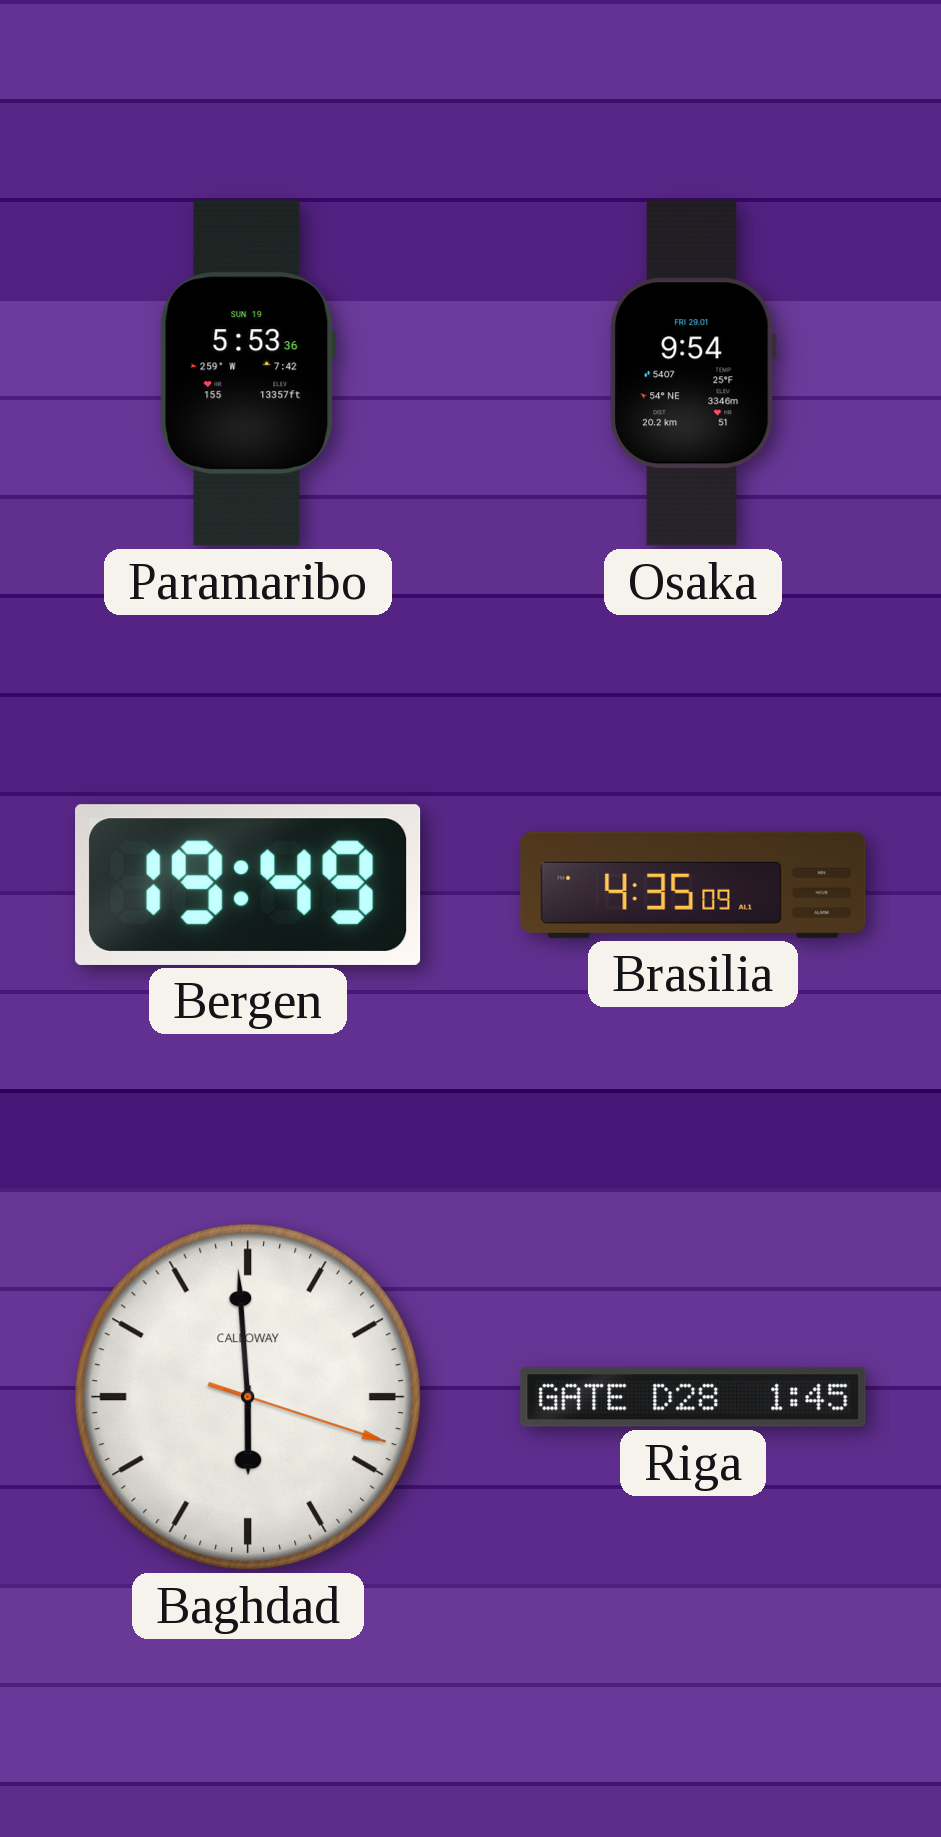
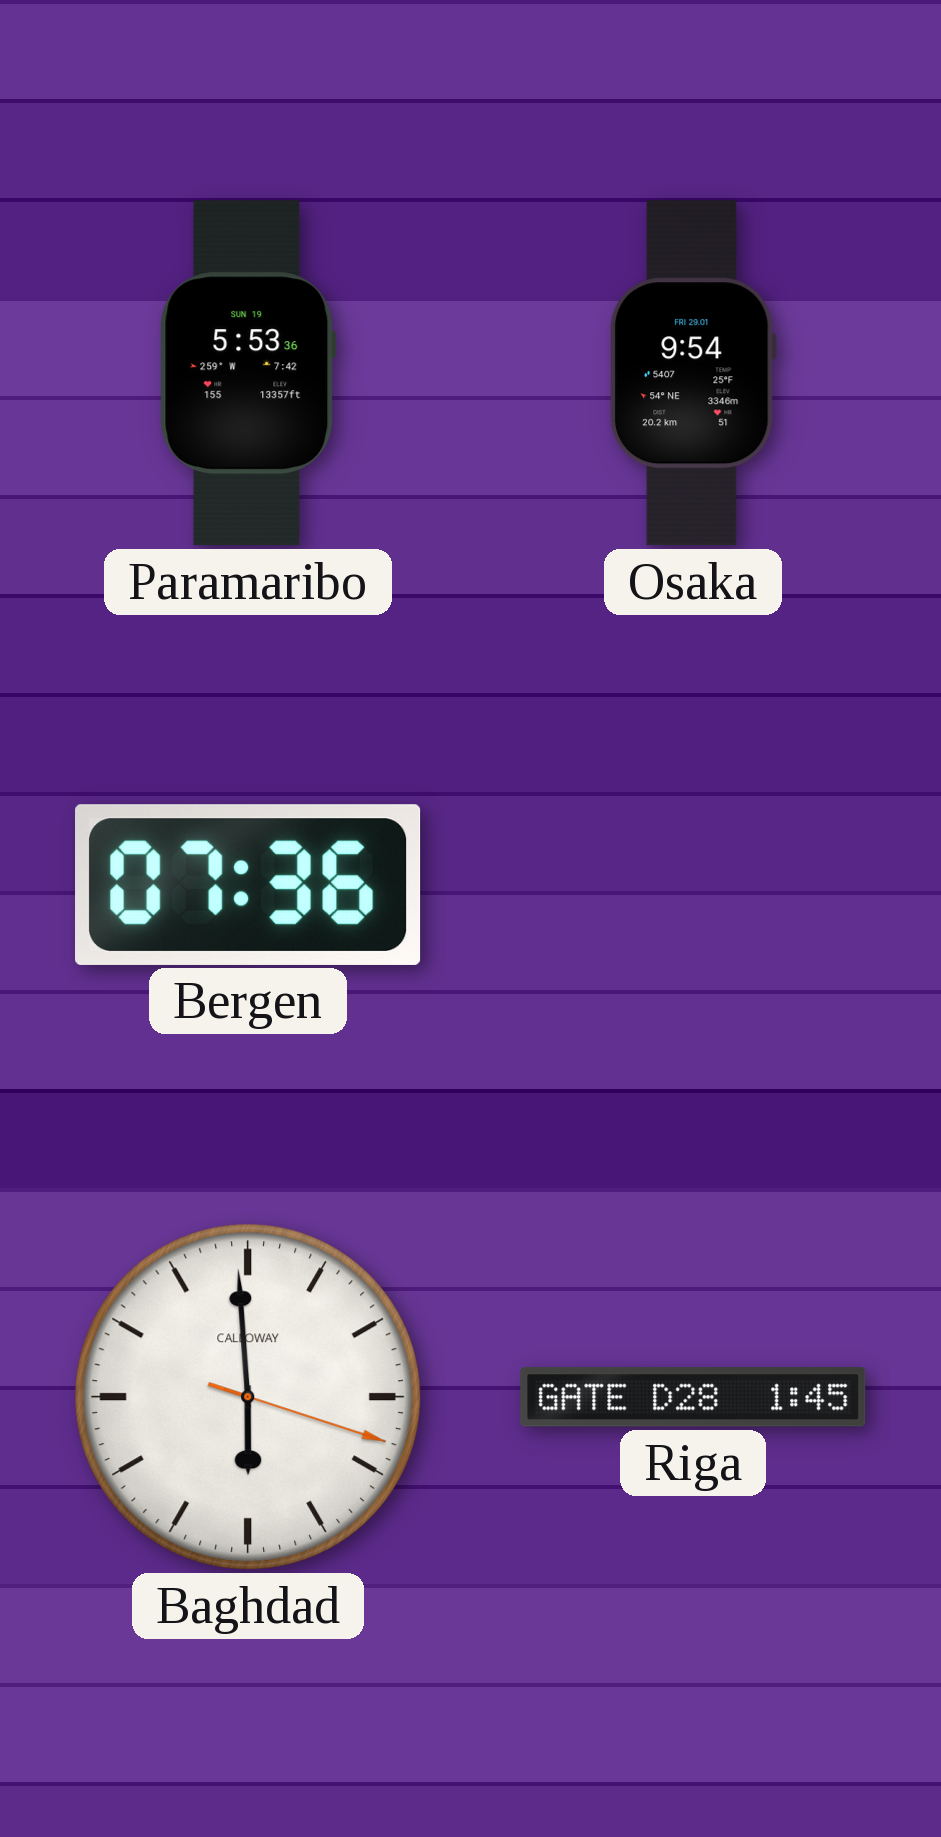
Bergen: 19:49 -> 07:36
Brasilia: 4:35 -> none
